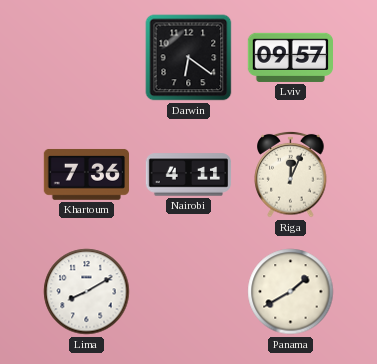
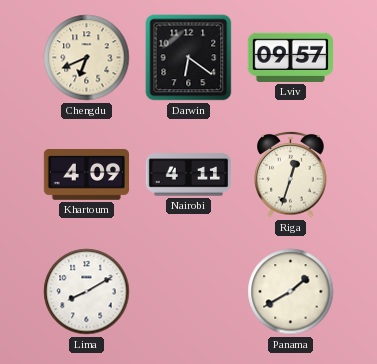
Chengdu: none -> 6:41
Khartoum: 7:36 -> 4:09
Riga: 12:04 -> 12:33
